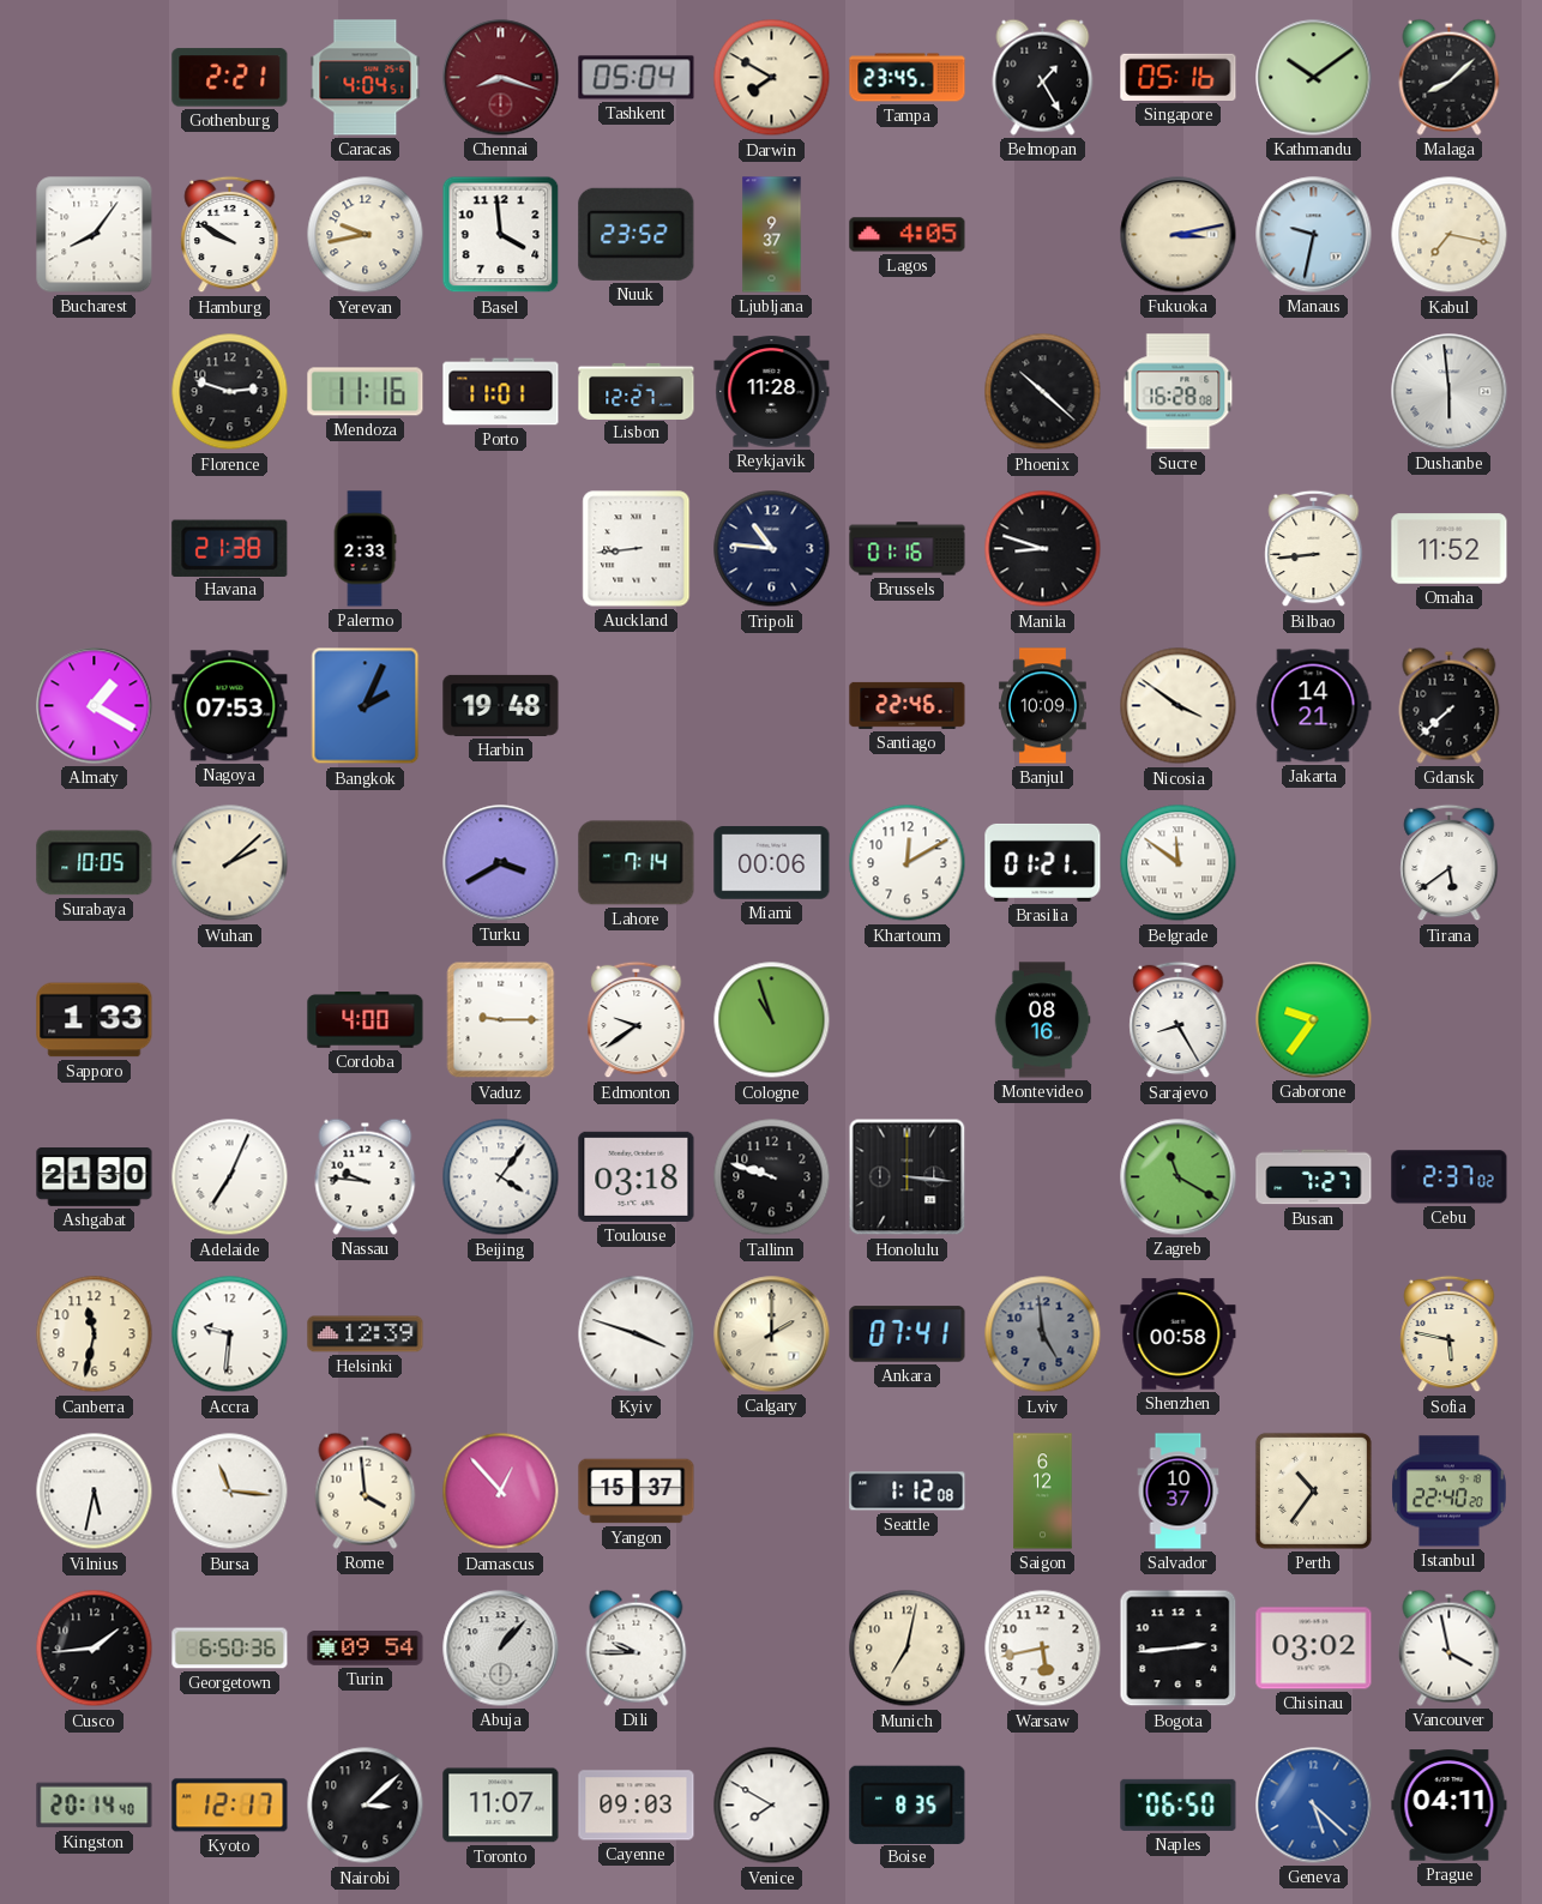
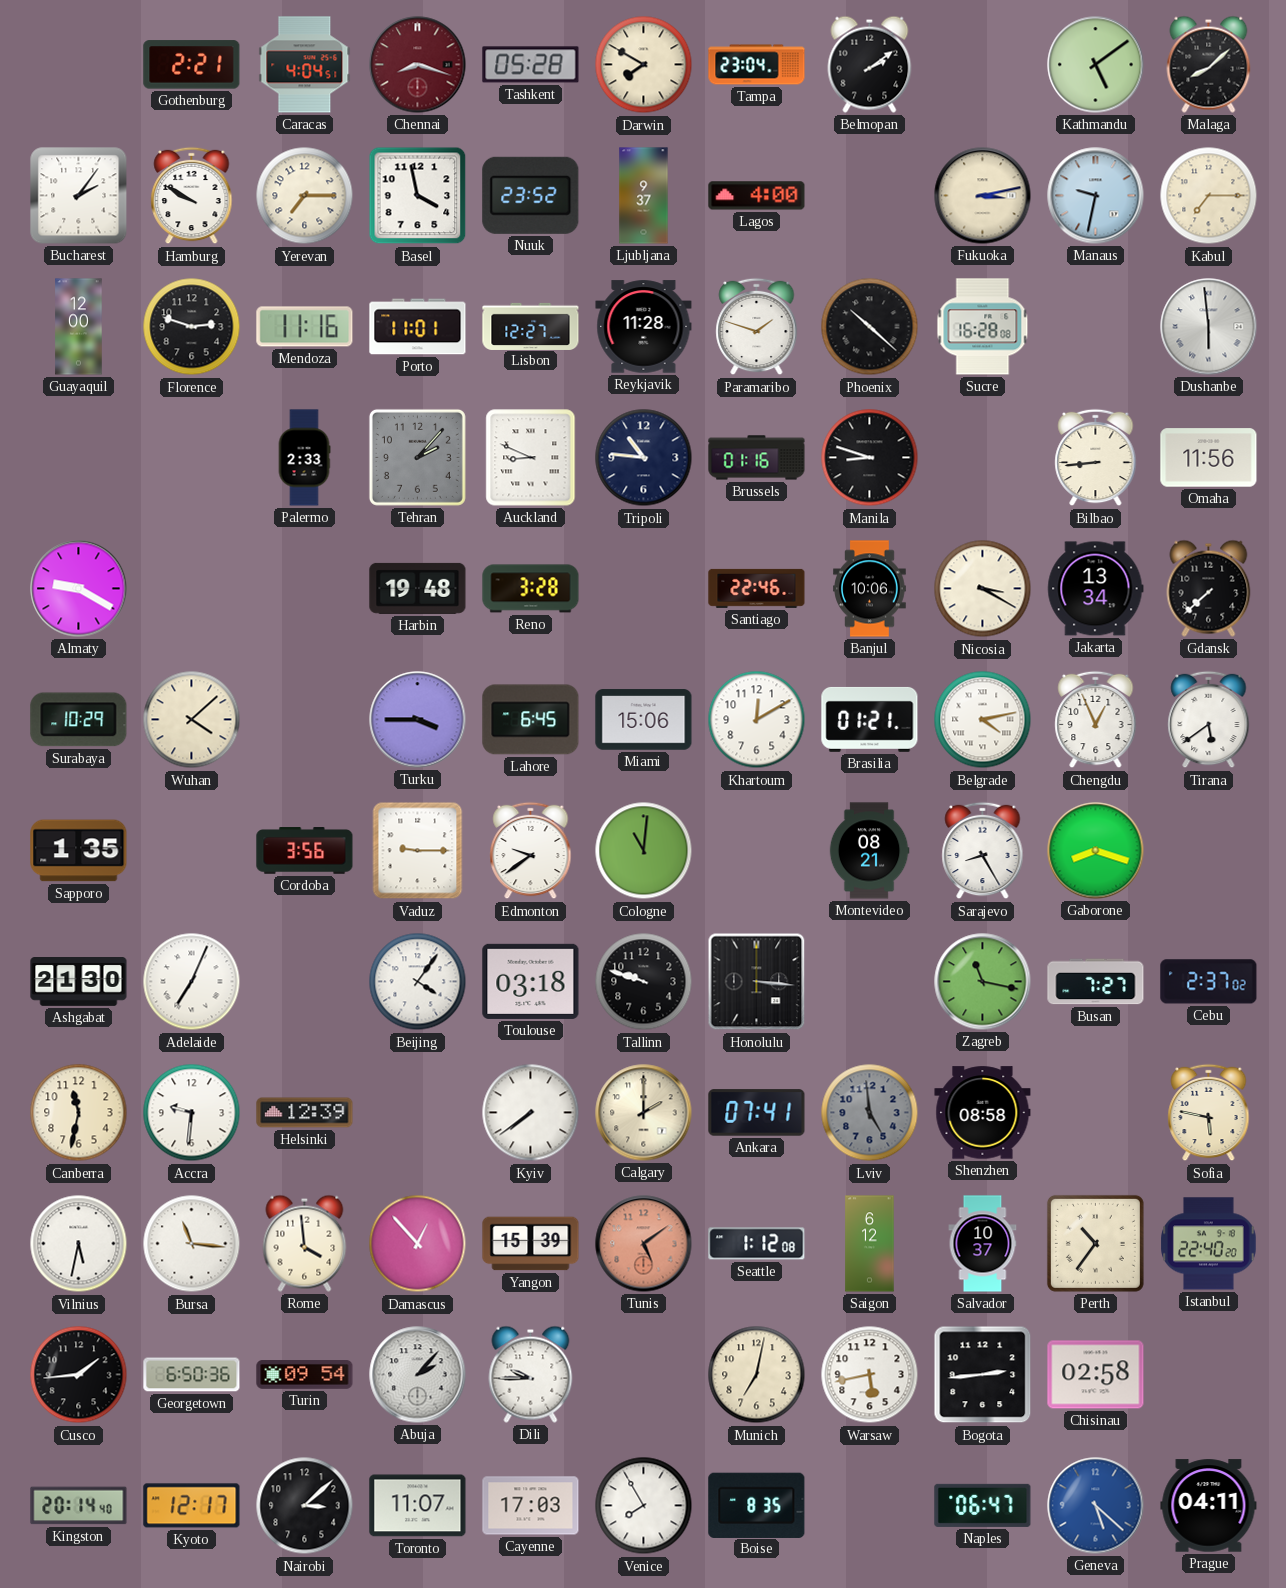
Tashkent: 05:04 -> 05:28
Tampa: 23:45 -> 23:04
Belmopan: 1:25 -> 2:09
Singapore: 05:16 -> none
Kathmandu: 10:09 -> 5:09
Bucharest: 8:06 -> 2:06
Yerevan: 9:43 -> 7:15
Basel: 3:59 -> 3:58
Lagos: 4:05 -> 4:00
Kabul: 7:17 -> 7:15
Guayaquil: none -> 12:00
Paramaribo: none -> 1:48
Havana: 21:38 -> none
Tehran: none -> 2:07
Auckland: 8:44 -> 8:49
Omaha: 11:52 -> 11:56
Almaty: 1:20 -> 9:20
Nagoya: 07:53 -> none
Bangkok: 2:04 -> none
Reno: none -> 3:28
Banjul: 10:09 -> 10:06
Nicosia: 3:51 -> 3:20
Jakarta: 14:21 -> 13:34
Surabaya: 10:05 -> 10:29
Wuhan: 2:08 -> 4:08
Turku: 3:40 -> 3:45
Lahore: 7:14 -> 6:45
Miami: 00:06 -> 15:06
Belgrade: 11:51 -> 4:13
Chengdu: none -> 12:56
Sapporo: 1:33 -> 1:35
Cordoba: 4:00 -> 3:56
Cologne: 10:57 -> 11:01
Montevideo: 08:16 -> 08:21
Gaborone: 9:36 -> 8:18
Nassau: 9:46 -> none
Zagreb: 11:20 -> 11:17
Kyiv: 3:48 -> 7:39
Shenzhen: 00:58 -> 08:58
Yangon: 15:37 -> 15:39
Tunis: none -> 5:09
Abuja: 1:07 -> 2:07
Chisinau: 03:02 -> 02:58
Vancouver: 3:58 -> none
Cayenne: 09:03 -> 17:03
Venice: 7:50 -> 7:55
Naples: 06:50 -> 06:47
